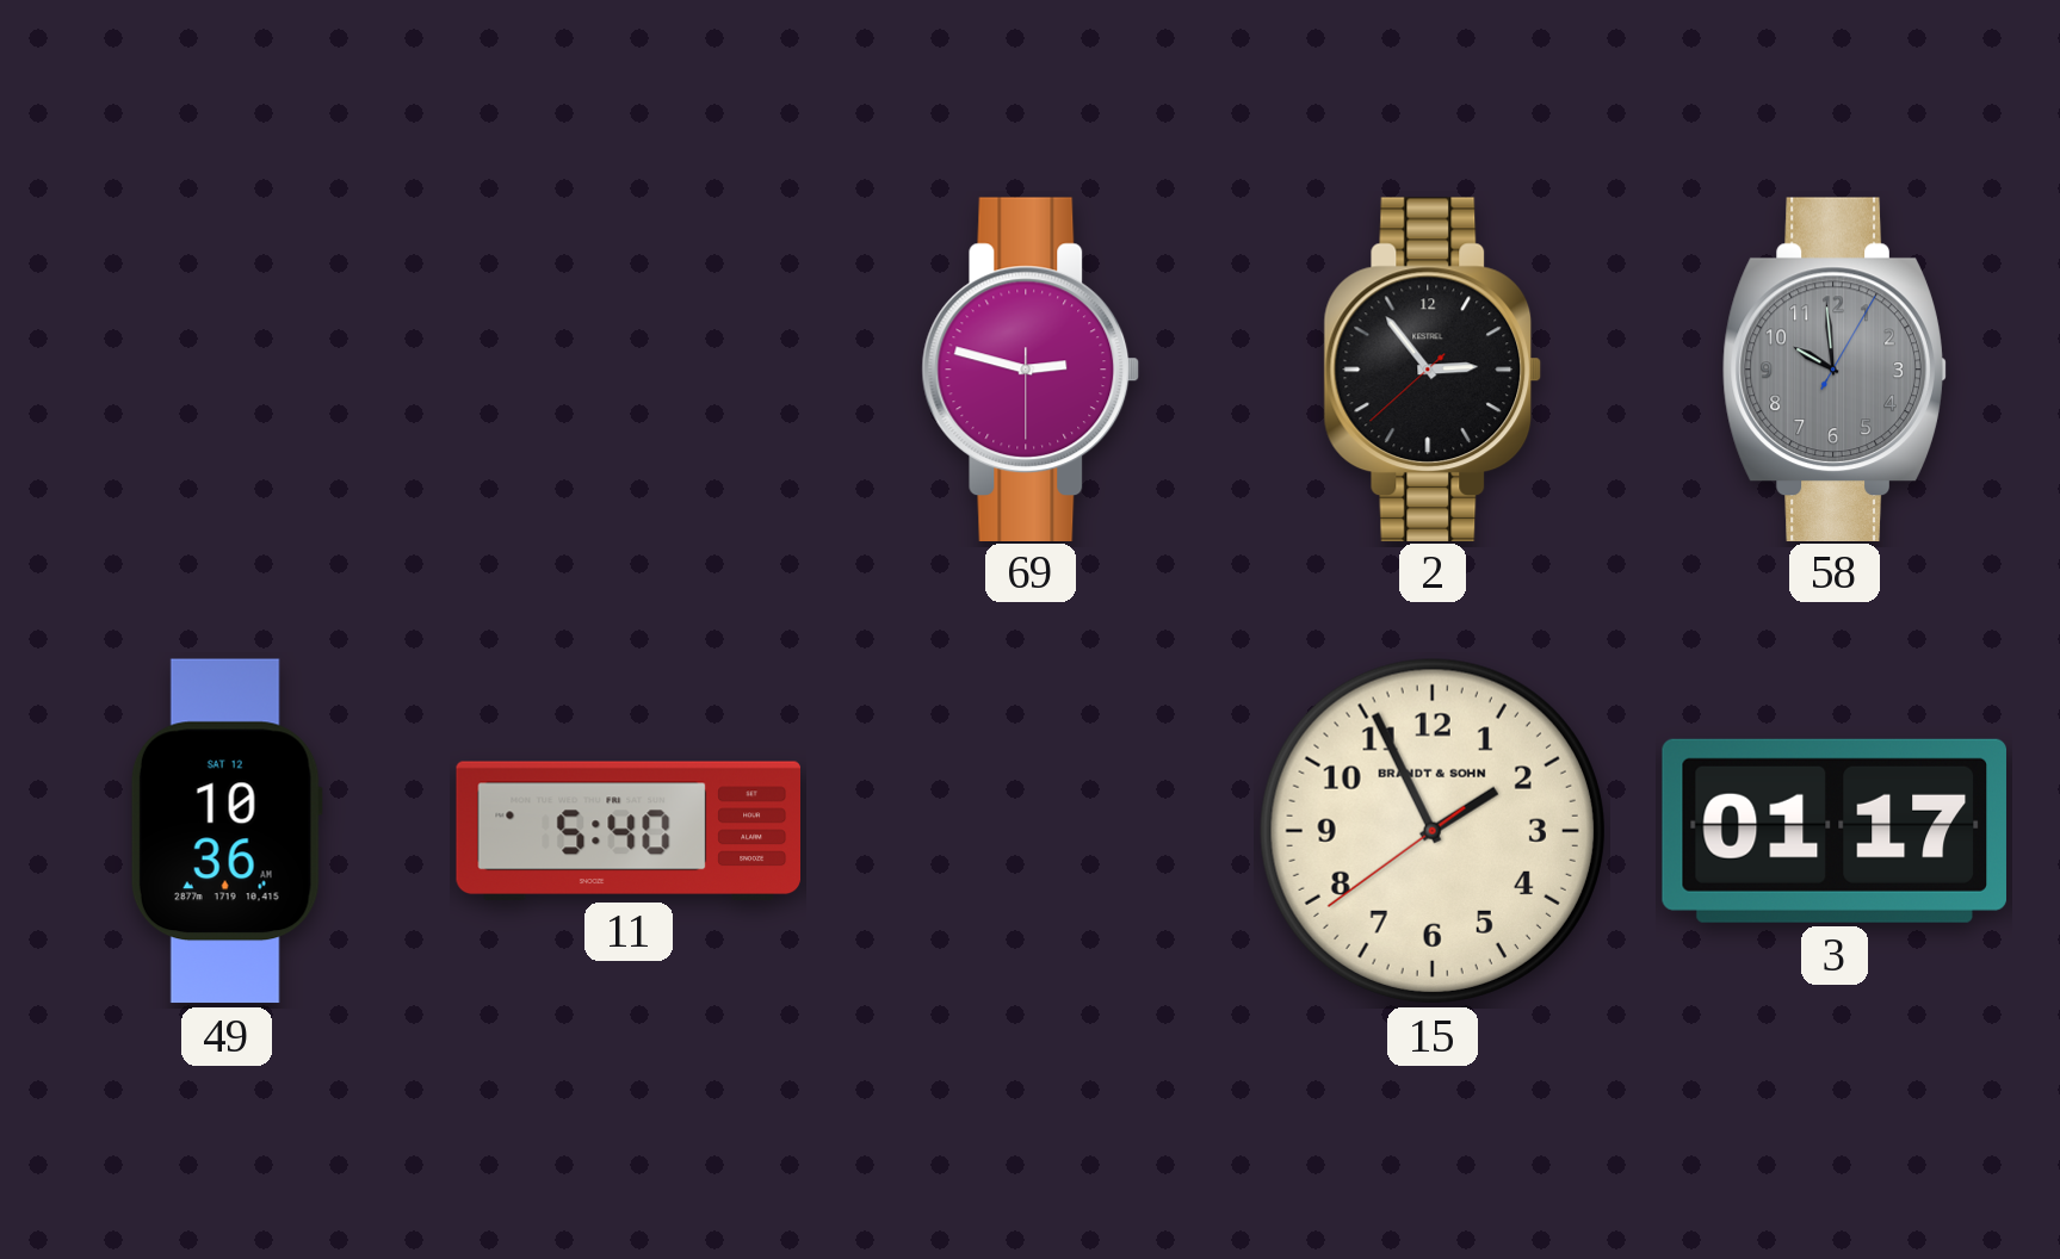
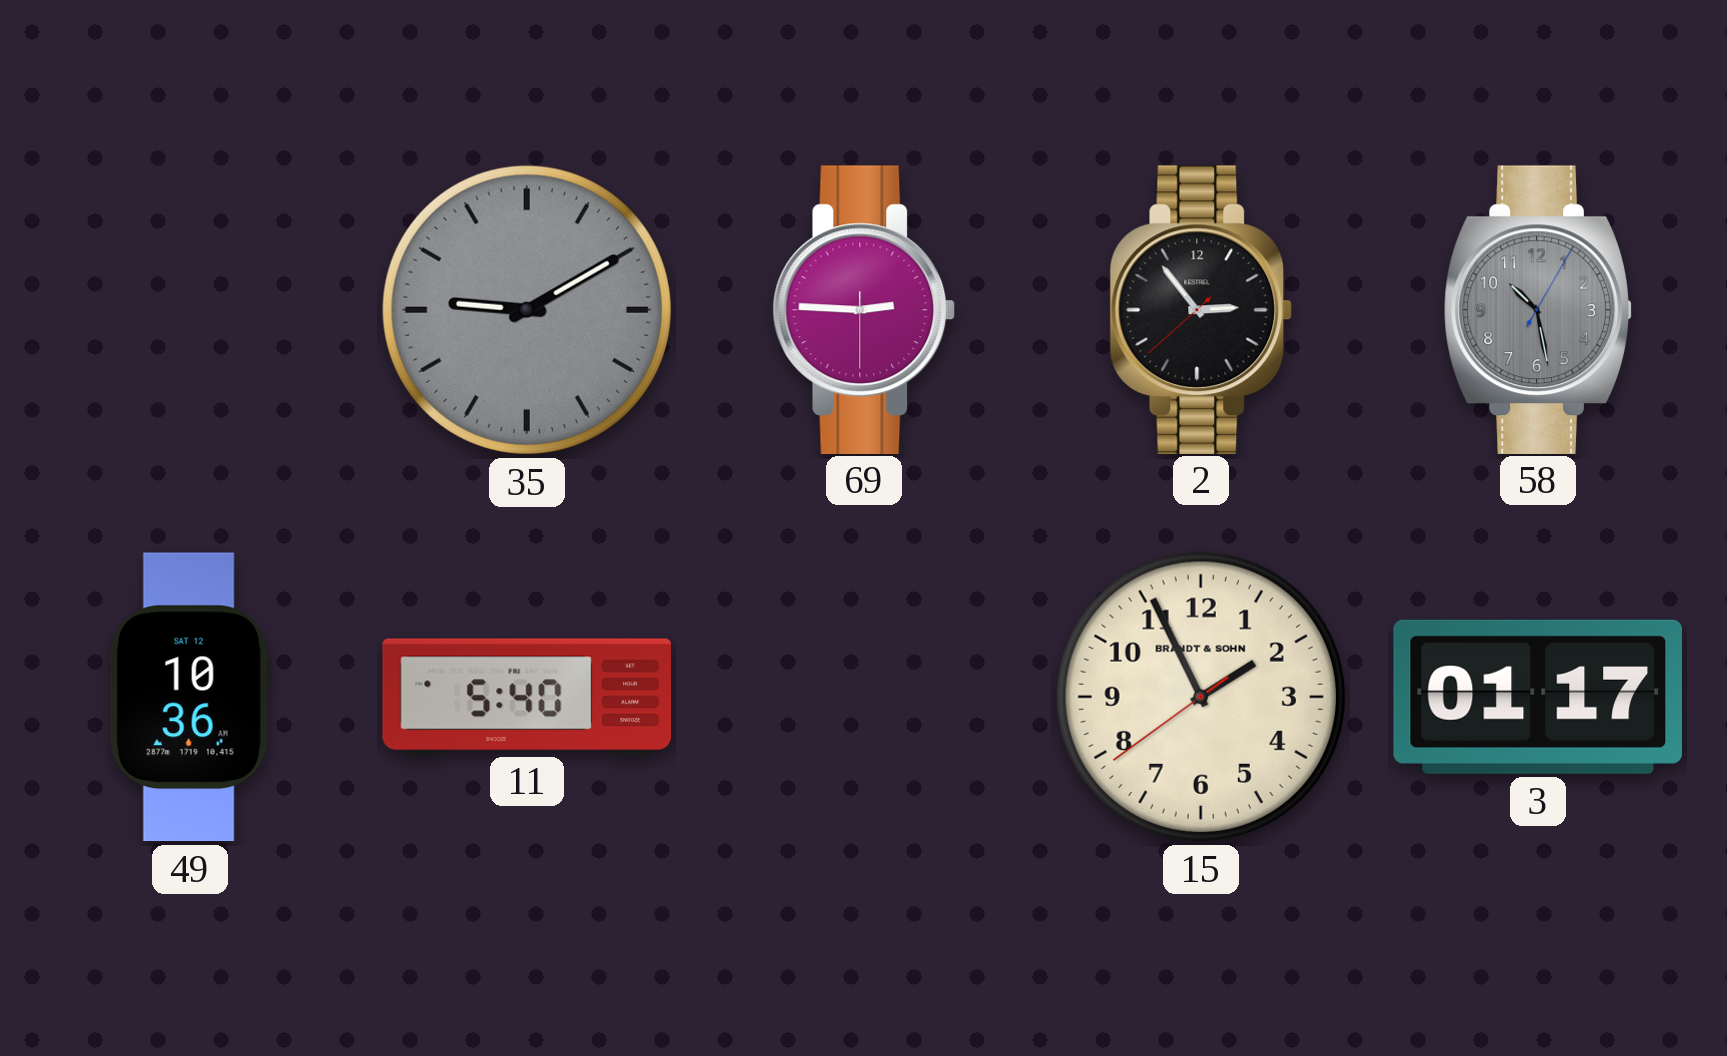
35: none -> 9:10
69: 2:47 -> 2:45
58: 9:59 -> 10:28
